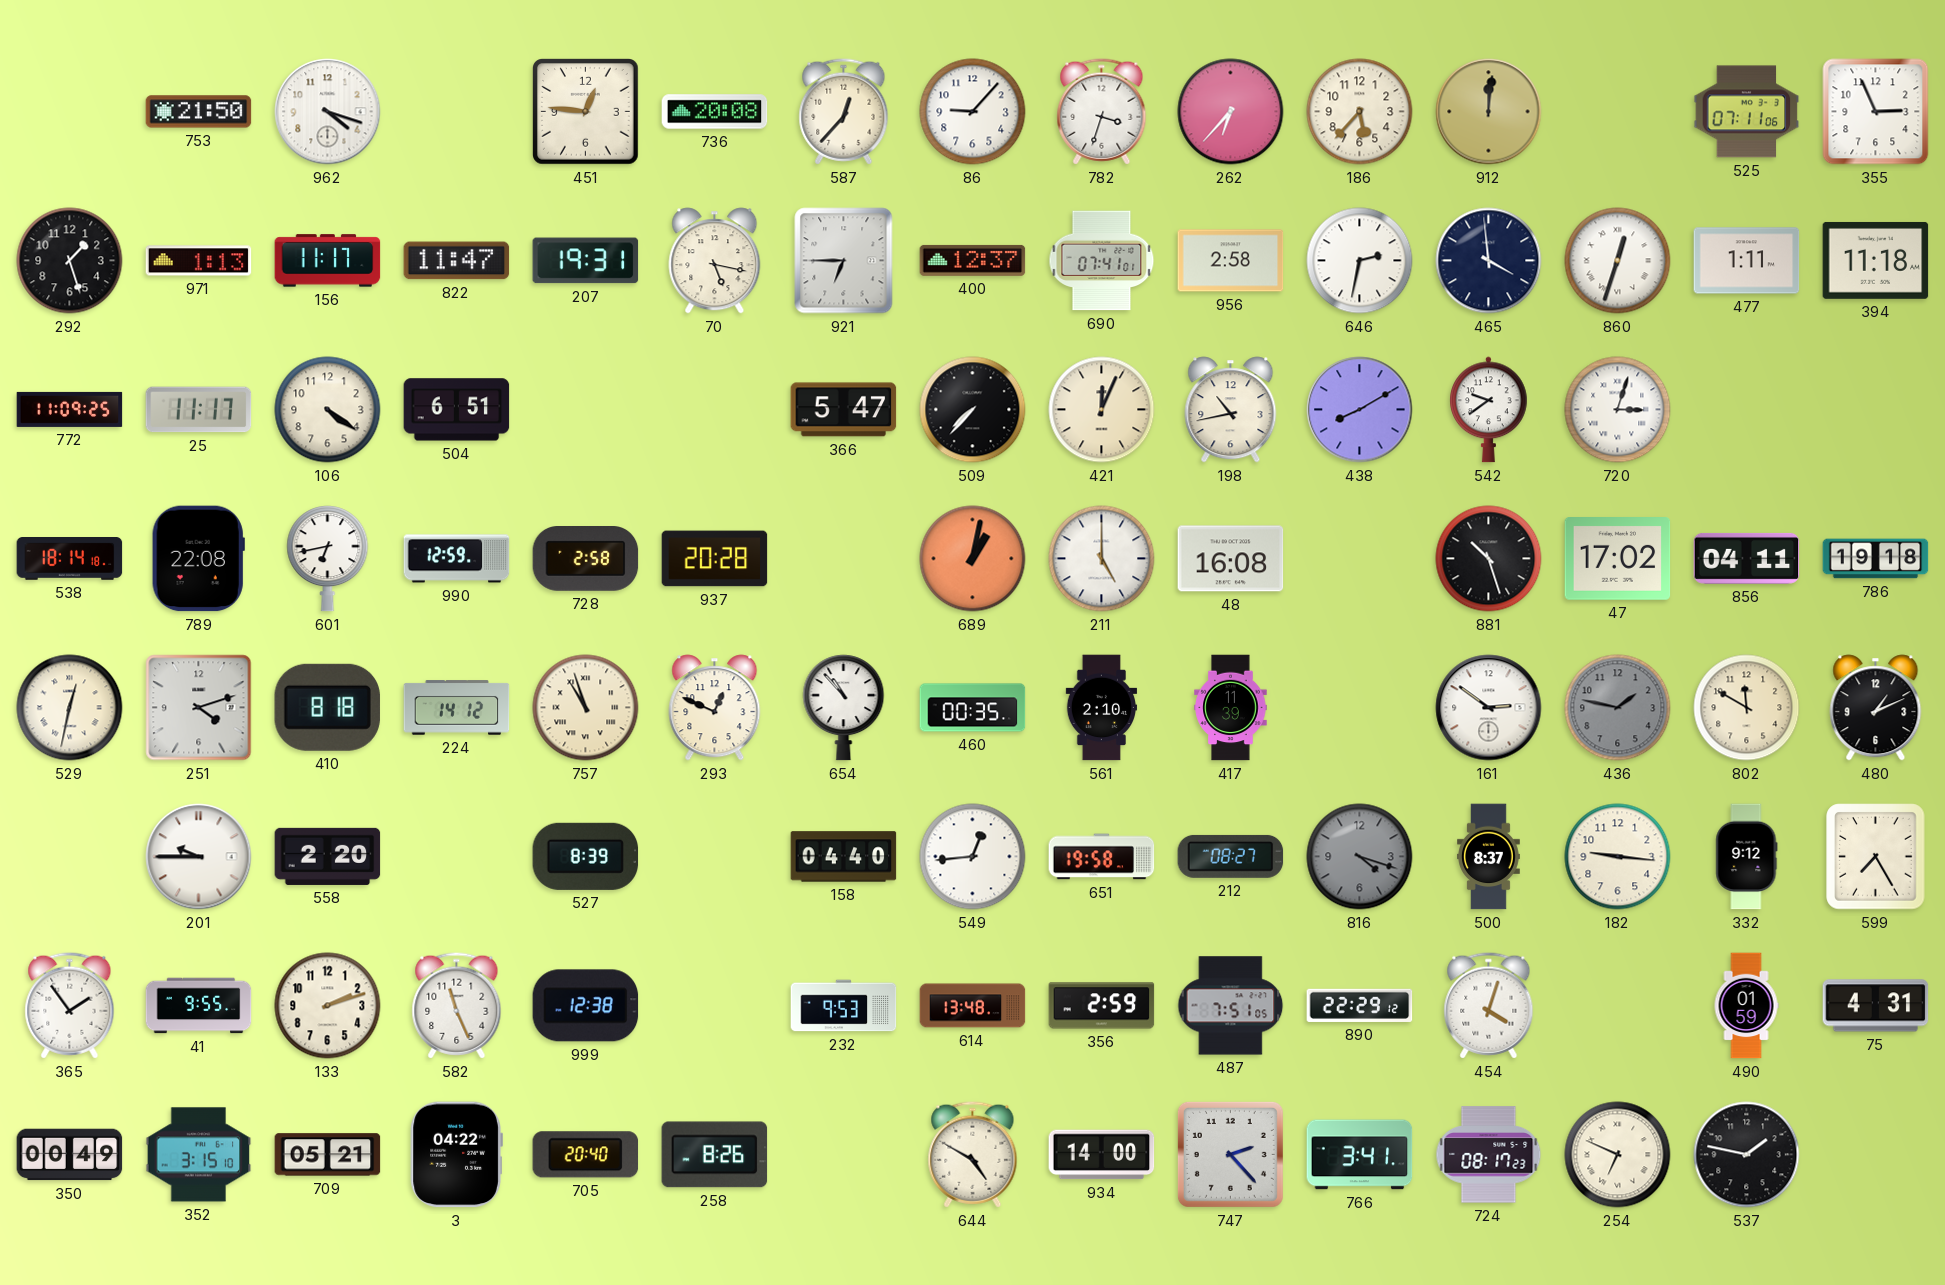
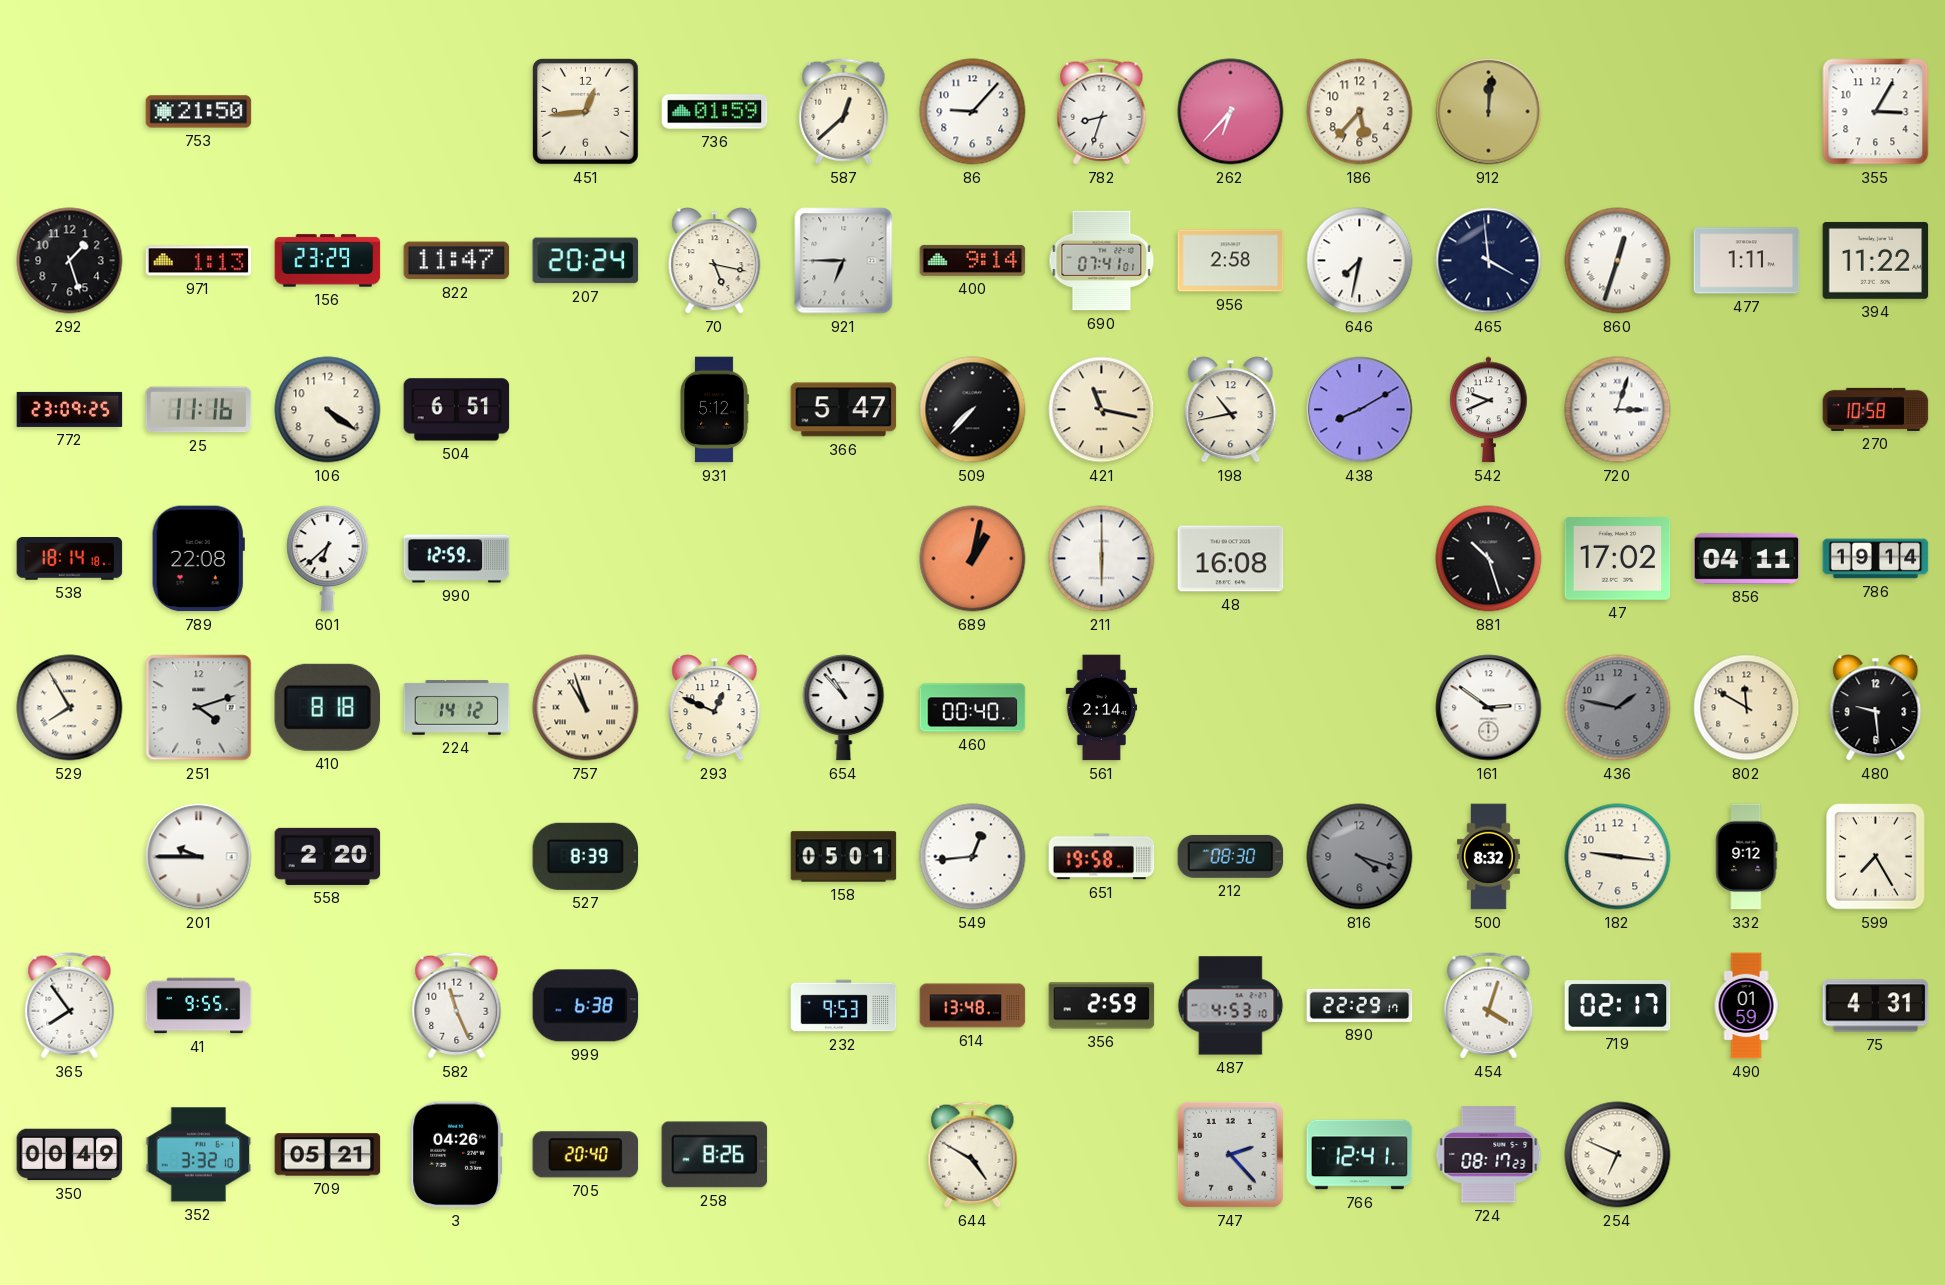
962: 4:18 -> none
451: 12:46 -> 12:44
736: 20:08 -> 01:59
587: 12:37 -> 12:38
782: 3:33 -> 8:33
525: 07:11 -> none
355: 2:56 -> 3:05
156: 11:17 -> 23:29
207: 19:31 -> 20:24
400: 12:37 -> 9:14
646: 2:32 -> 7:32
394: 11:18 -> 11:22
772: 11:09 -> 23:09
25: 11:17 -> 11:16
931: none -> 5:12
421: 12:04 -> 11:17
542: 9:39 -> 9:41
270: none -> 10:58
601: 6:43 -> 6:38
728: 2:58 -> none
937: 20:28 -> none
211: 5:00 -> 6:00
786: 19:18 -> 19:14
529: 12:32 -> 7:55
460: 00:35 -> 00:40
561: 2:10 -> 2:14
417: 11:39 -> none
480: 1:11 -> 9:29
158: 04:40 -> 05:01
212: 08:27 -> 08:30
500: 8:37 -> 8:32
365: 1:54 -> 7:54
133: 2:12 -> none
999: 12:38 -> 6:38
487: 7:51 -> 4:53
890: 22:29:12 -> 22:29:17
719: none -> 02:17
352: 3:15 -> 3:32
3: 04:22 -> 04:26
934: 14:00 -> none
766: 3:41 -> 12:41
537: 1:47 -> none
